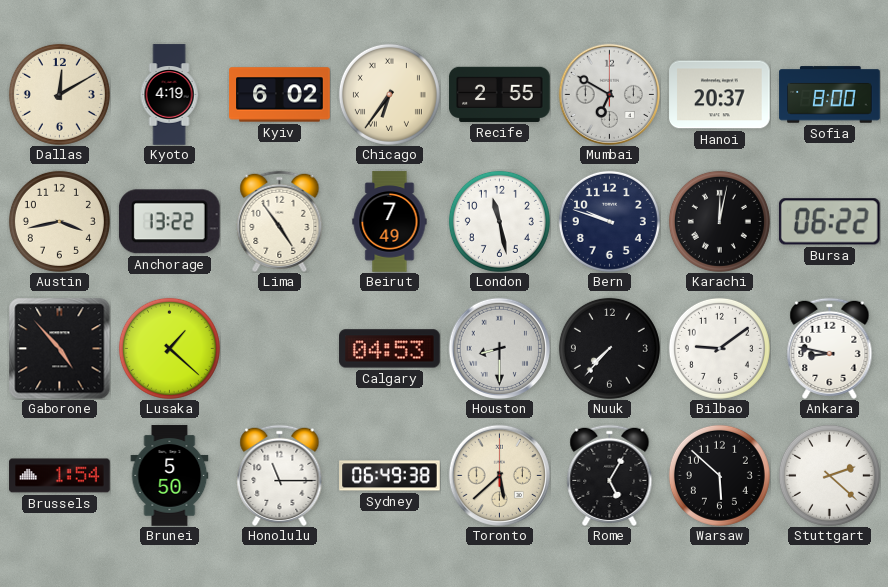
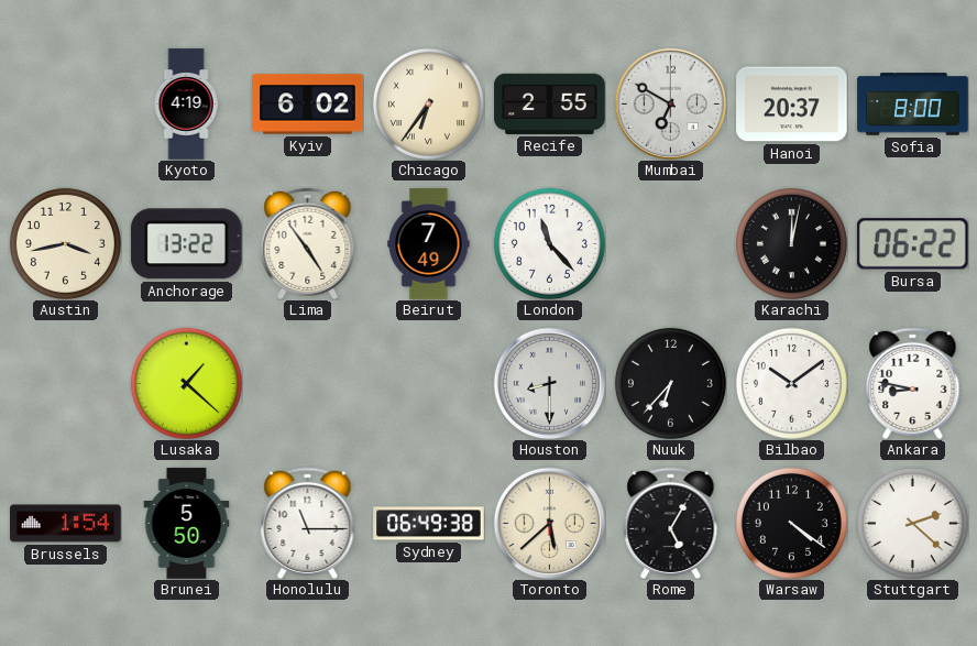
Dallas: 12:10 -> none
London: 11:28 -> 11:23
Bern: 9:48 -> none
Gaborone: 4:53 -> none
Calgary: 04:53 -> none
Nuuk: 7:37 -> 6:37
Bilbao: 9:09 -> 10:09
Warsaw: 5:52 -> 4:21
